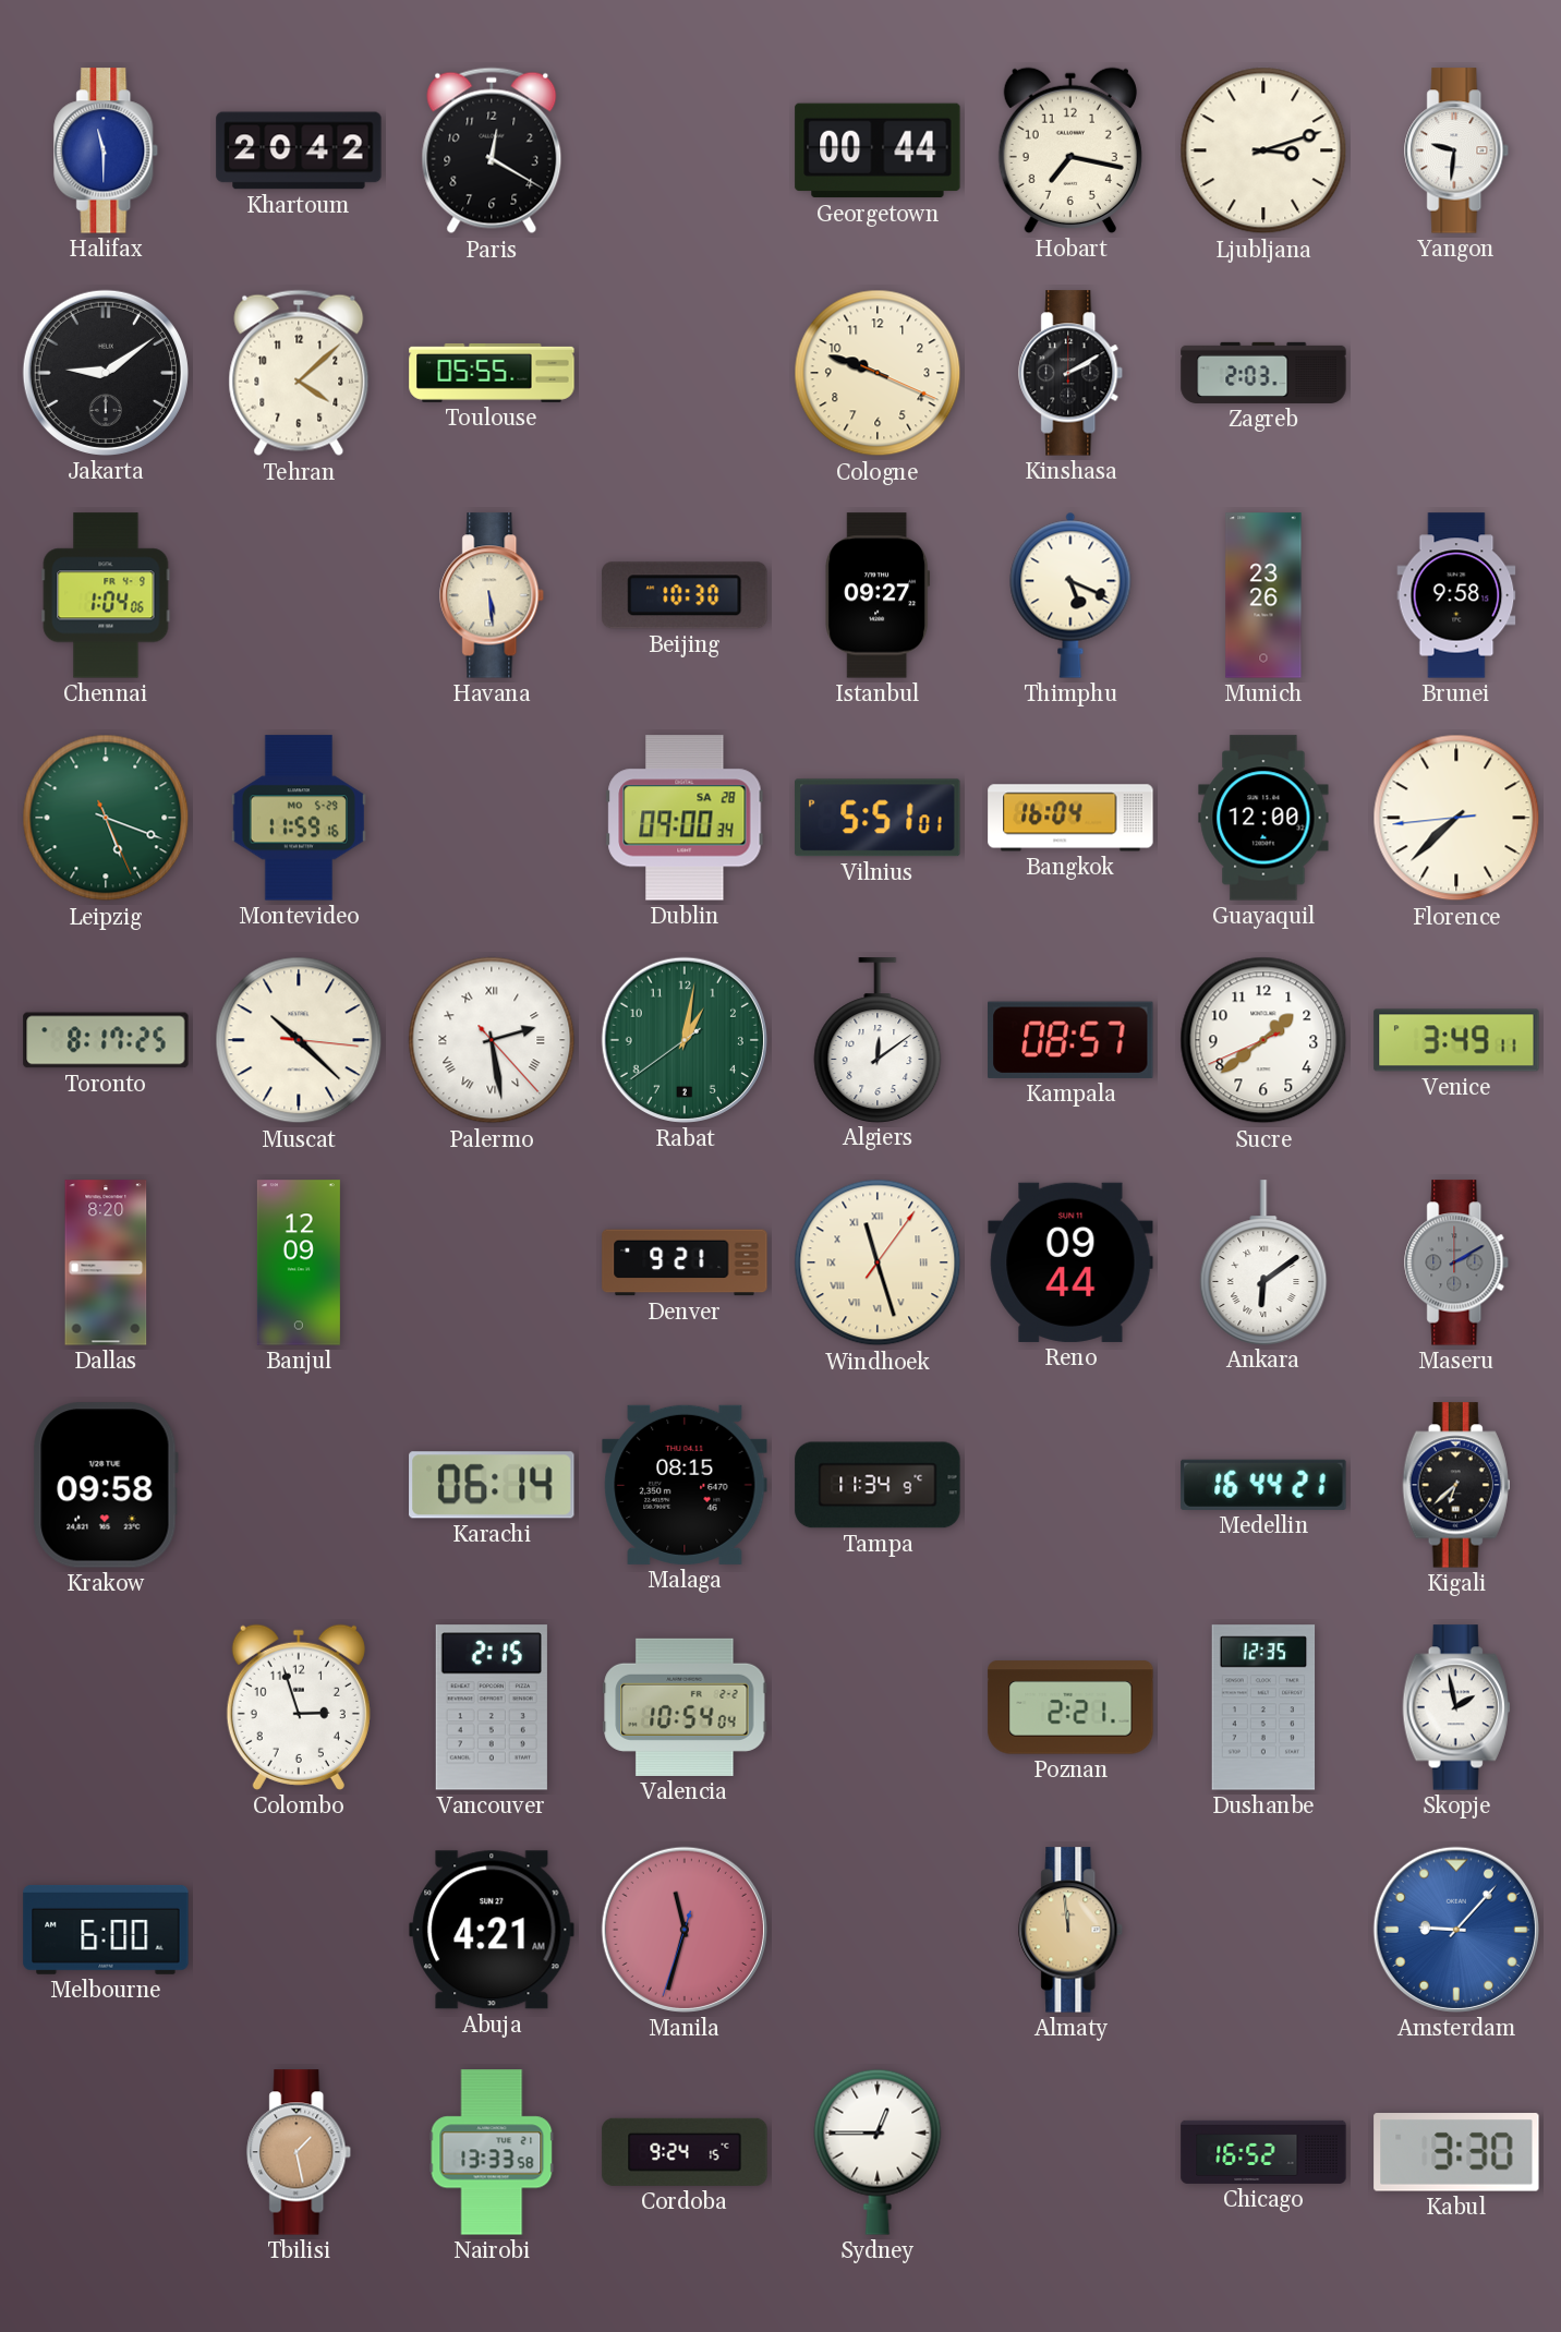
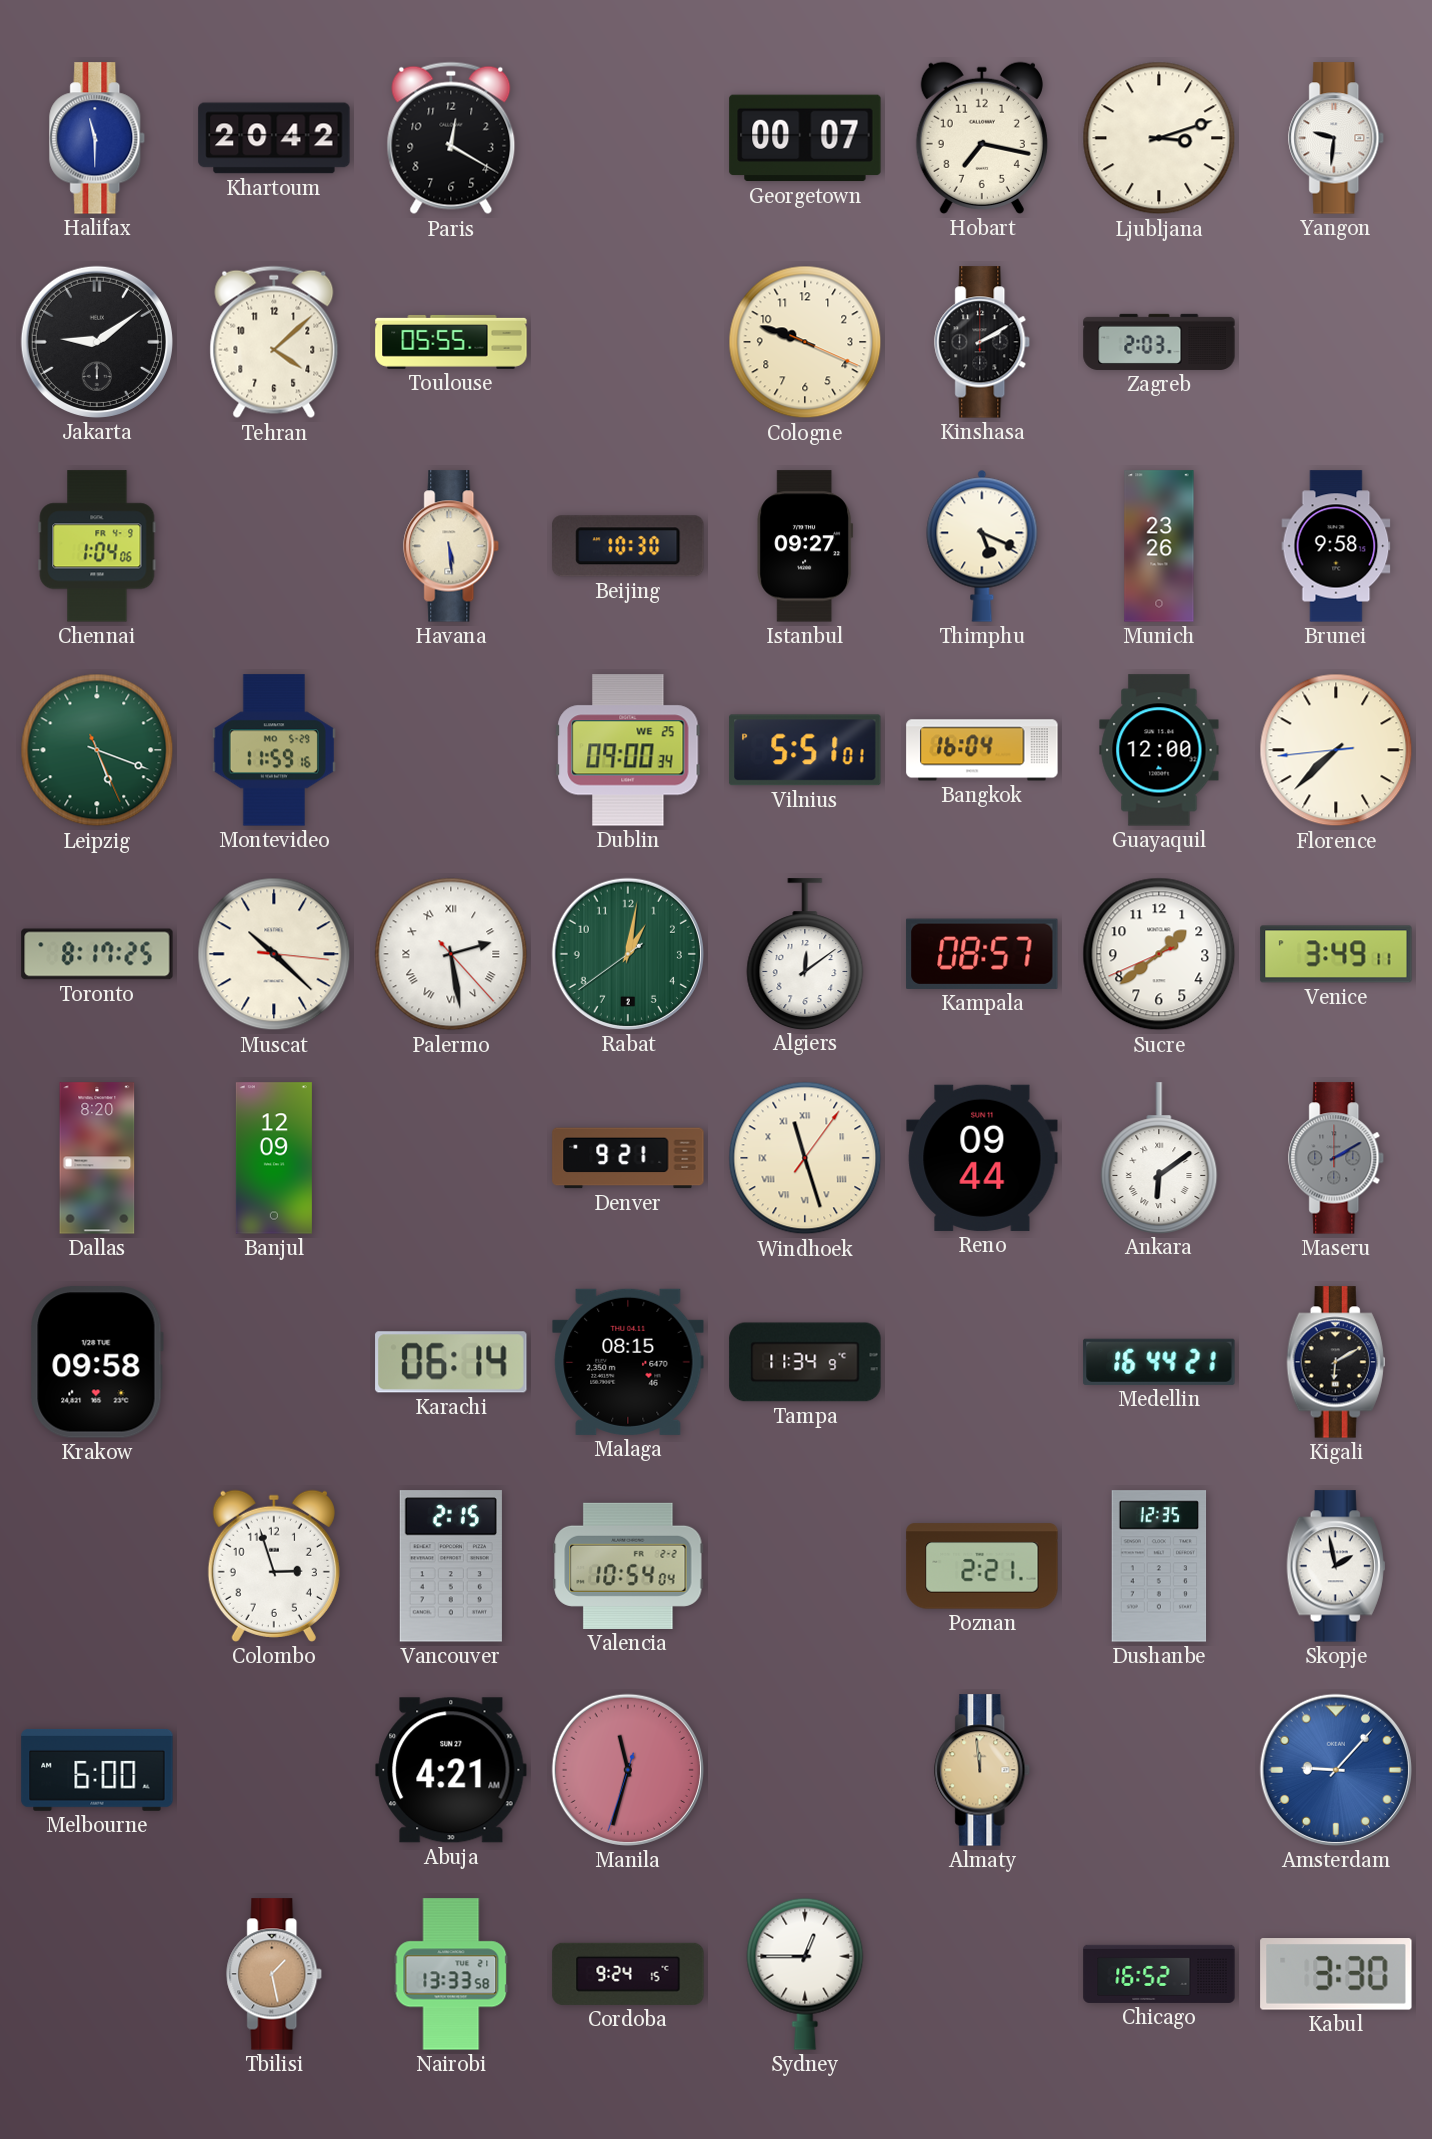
Georgetown: 00:44 -> 00:07
Dublin date: SA 28 -> WE 25
Kigali: 6:38 -> 6:10
